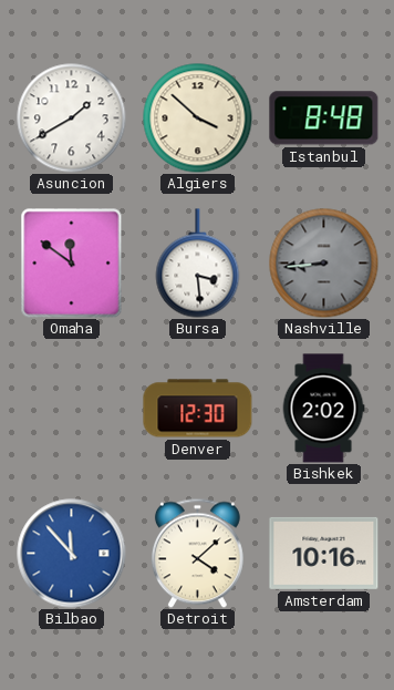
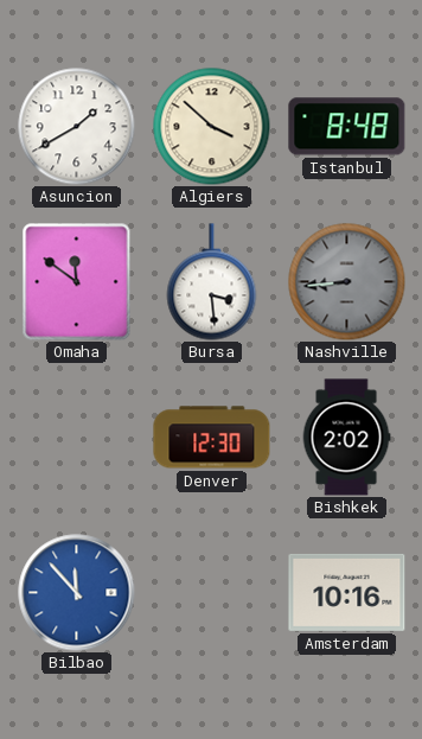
Detroit: 4:08 -> none
